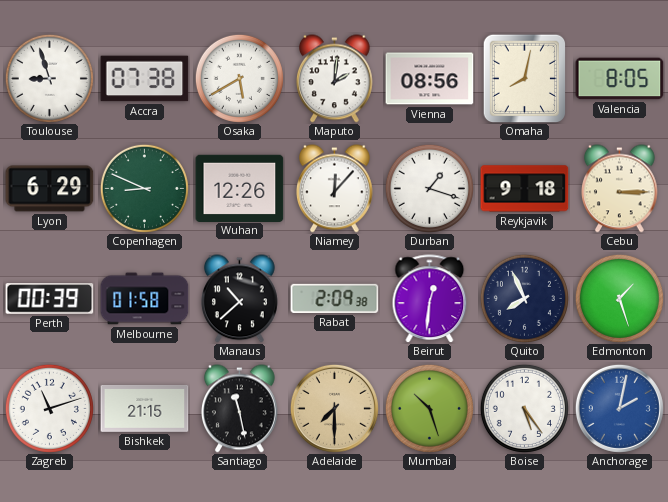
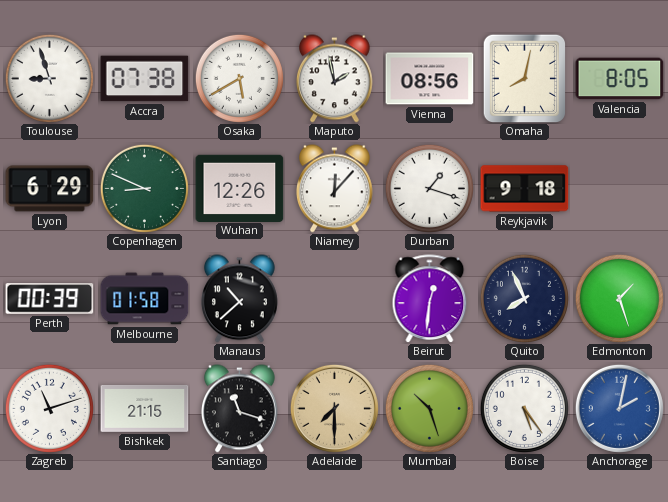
Maputo: 2:01 -> 1:58
Cebu: 3:15 -> none
Rabat: 2:09 -> none
Santiago: 11:28 -> 11:18
